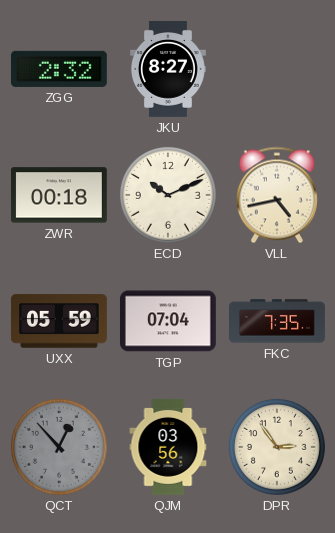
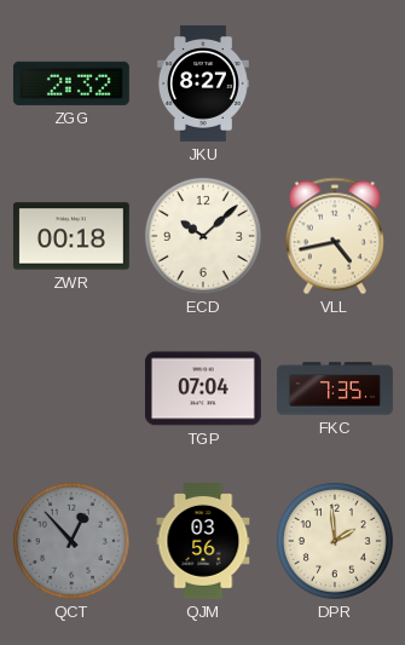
ECD: 10:11 -> 10:08
UXX: 05:59 -> none
DPR: 2:54 -> 1:59
